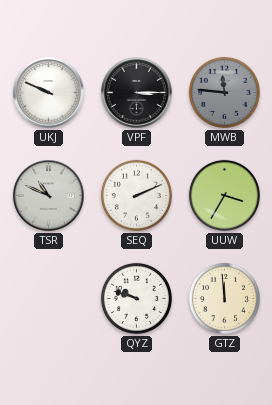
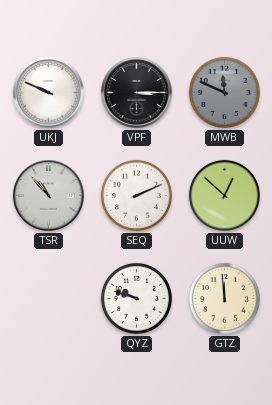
MWB: 11:46 -> 11:49
TSR: 10:49 -> 10:53
UUW: 3:35 -> 12:52
